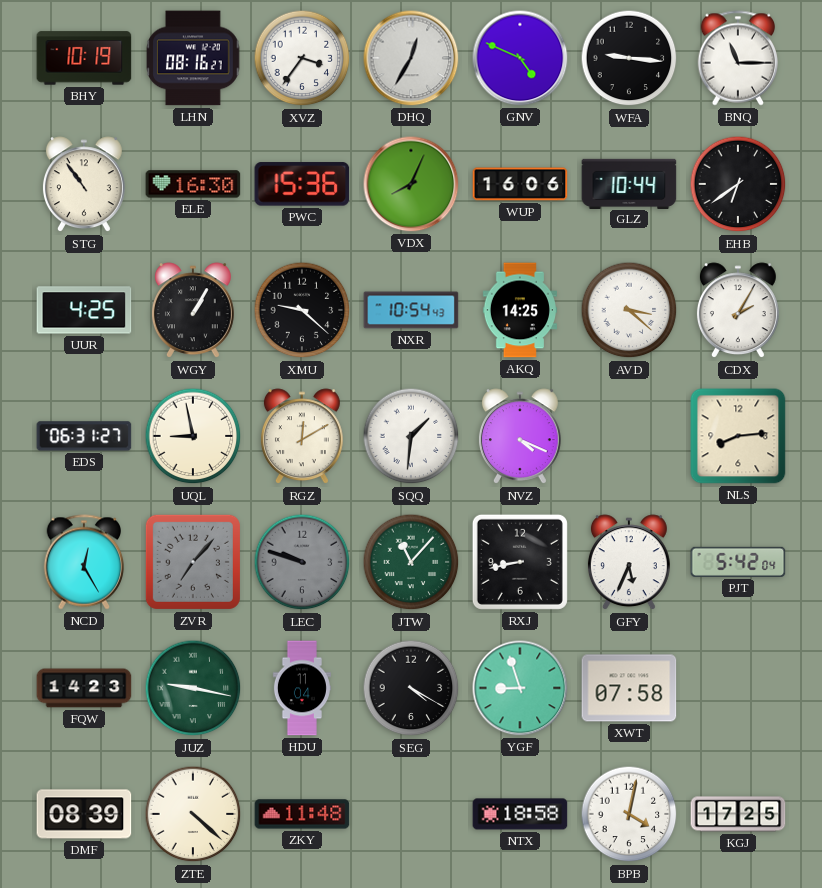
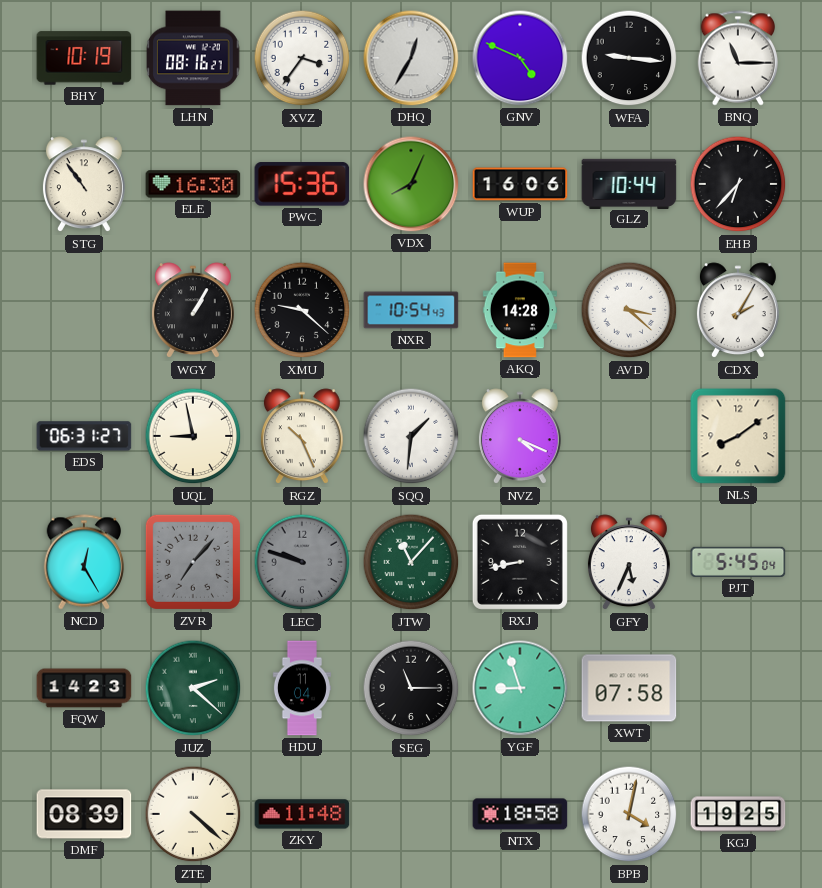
EHB: 6:39 -> 6:37
UUR: 4:25 -> none
AKQ: 14:25 -> 14:28
RGZ: 12:10 -> 10:26
NLS: 8:14 -> 8:09
PJT: 5:42 -> 5:45
JUZ: 9:17 -> 2:22
SEG: 4:20 -> 11:15
KGJ: 17:25 -> 19:25
